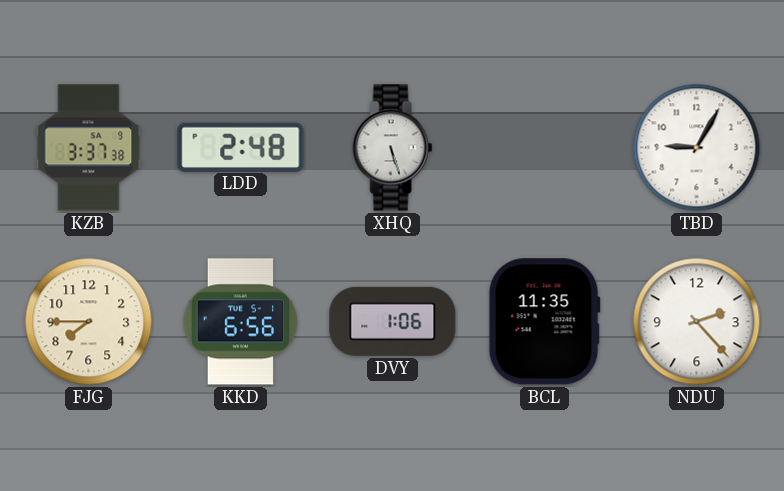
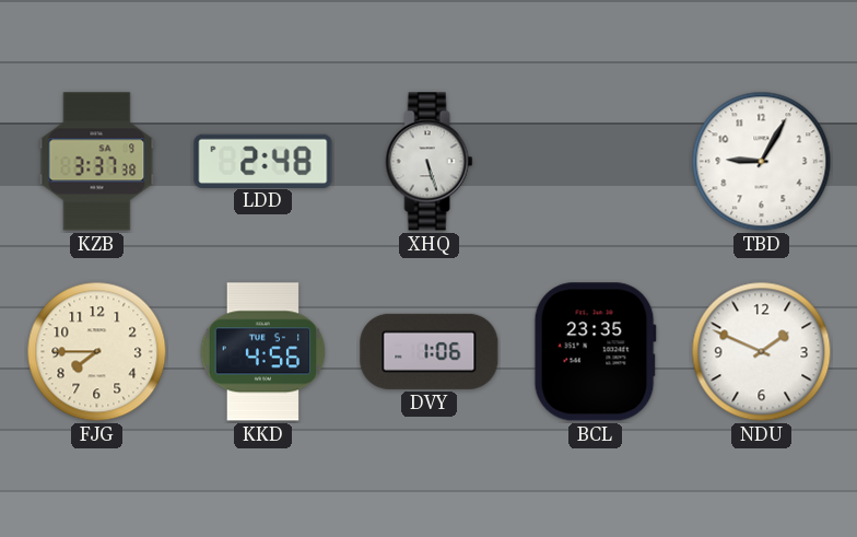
KKD: 6:56 -> 4:56
BCL: 11:35 -> 23:35
NDU: 2:23 -> 1:49
